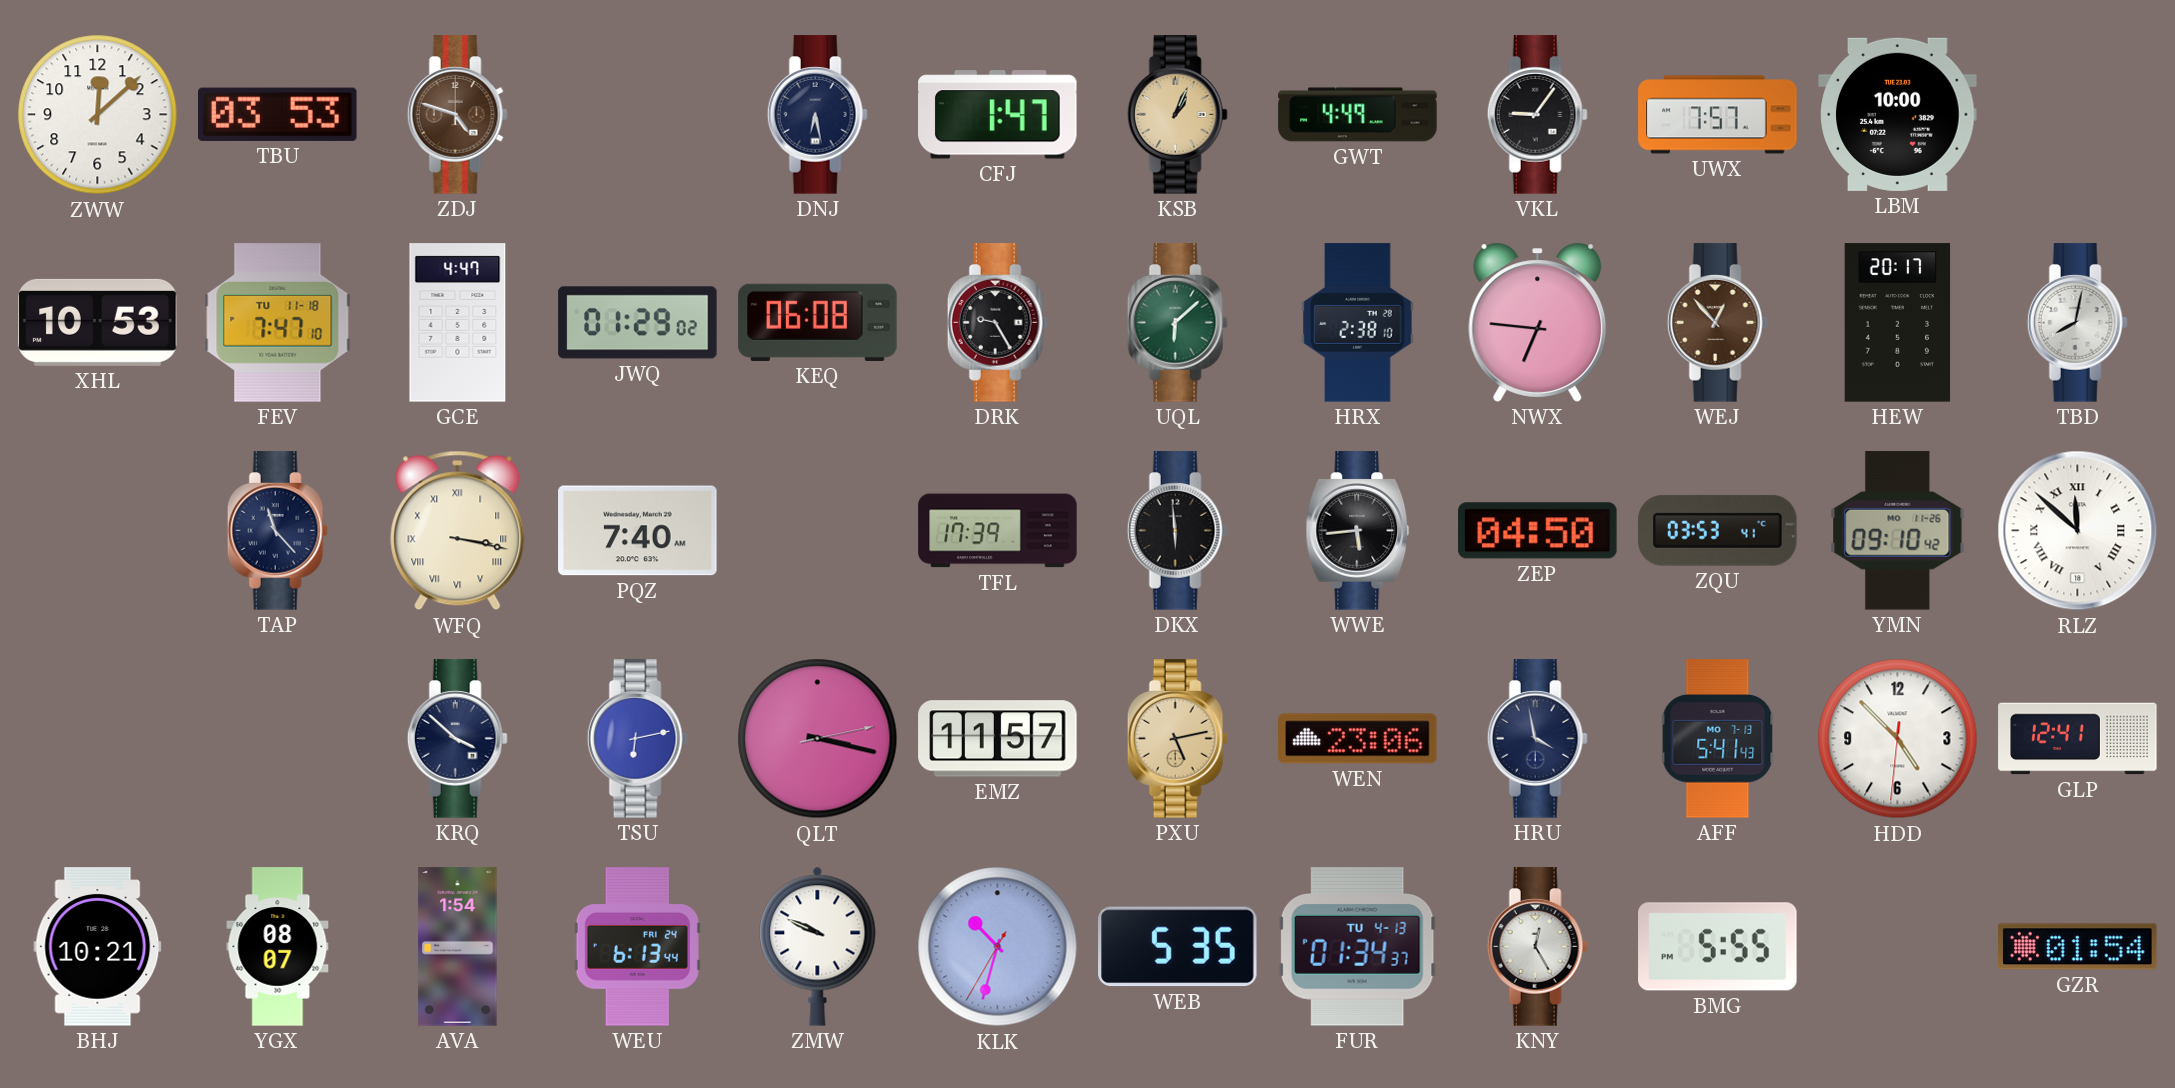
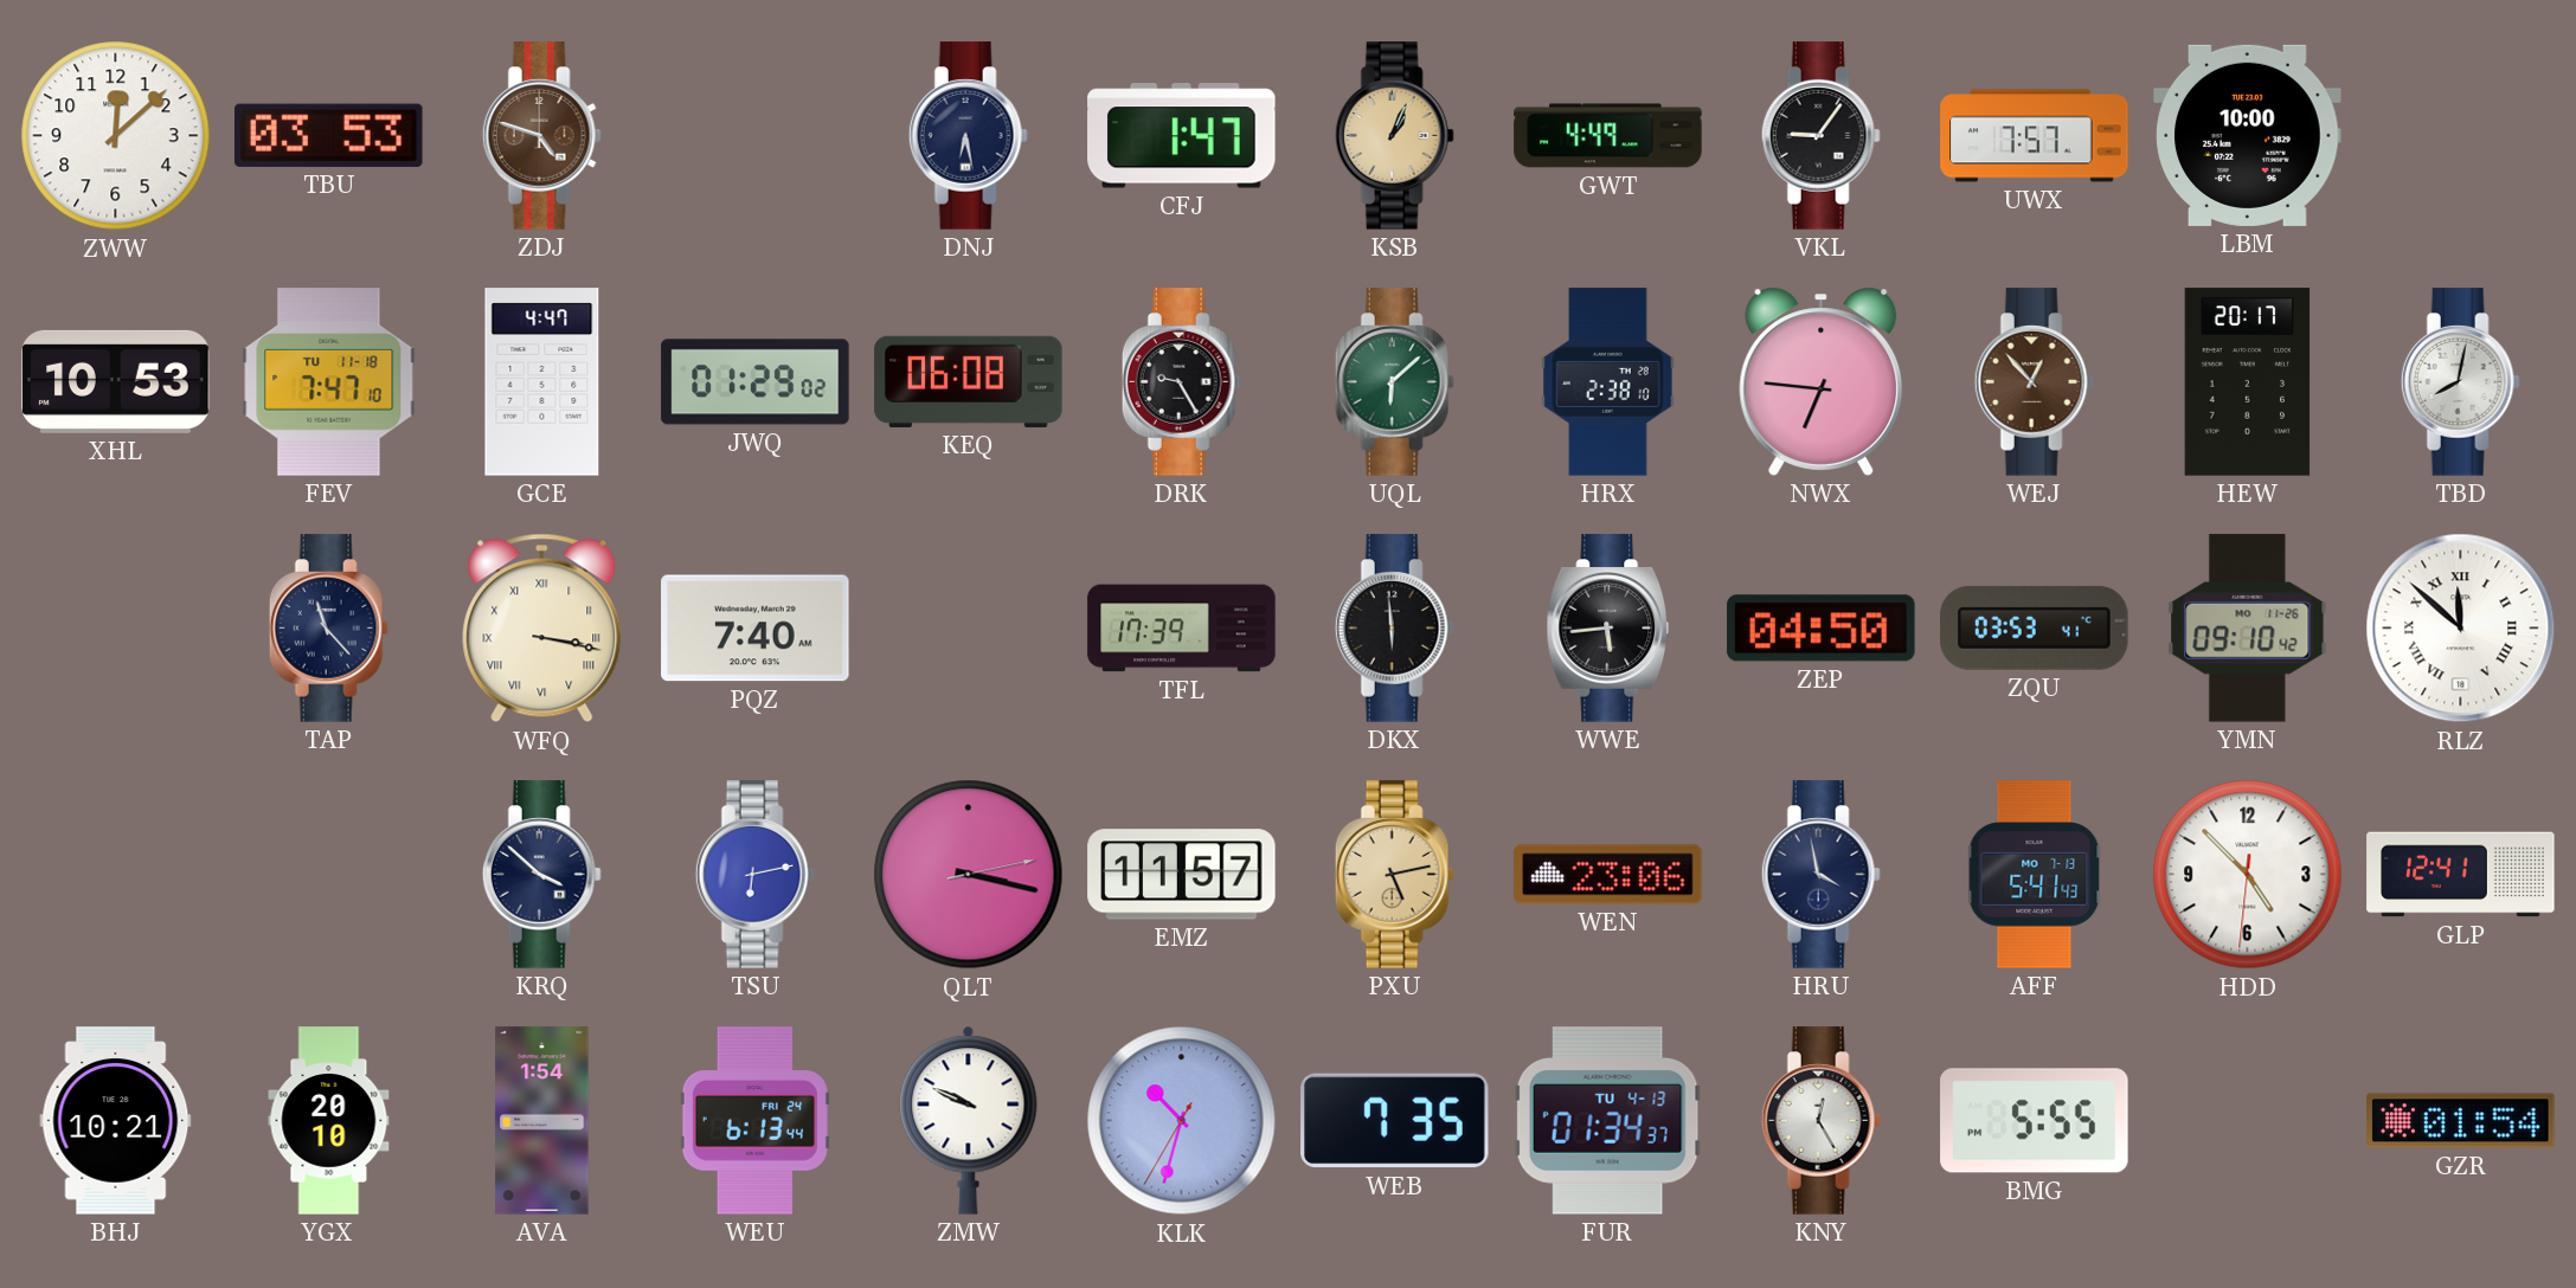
YGX: 08:07 -> 20:10
WEB: 5:35 -> 7:35
